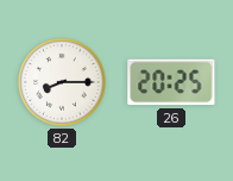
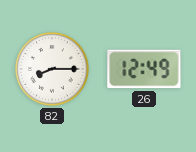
26: 20:25 -> 12:49
